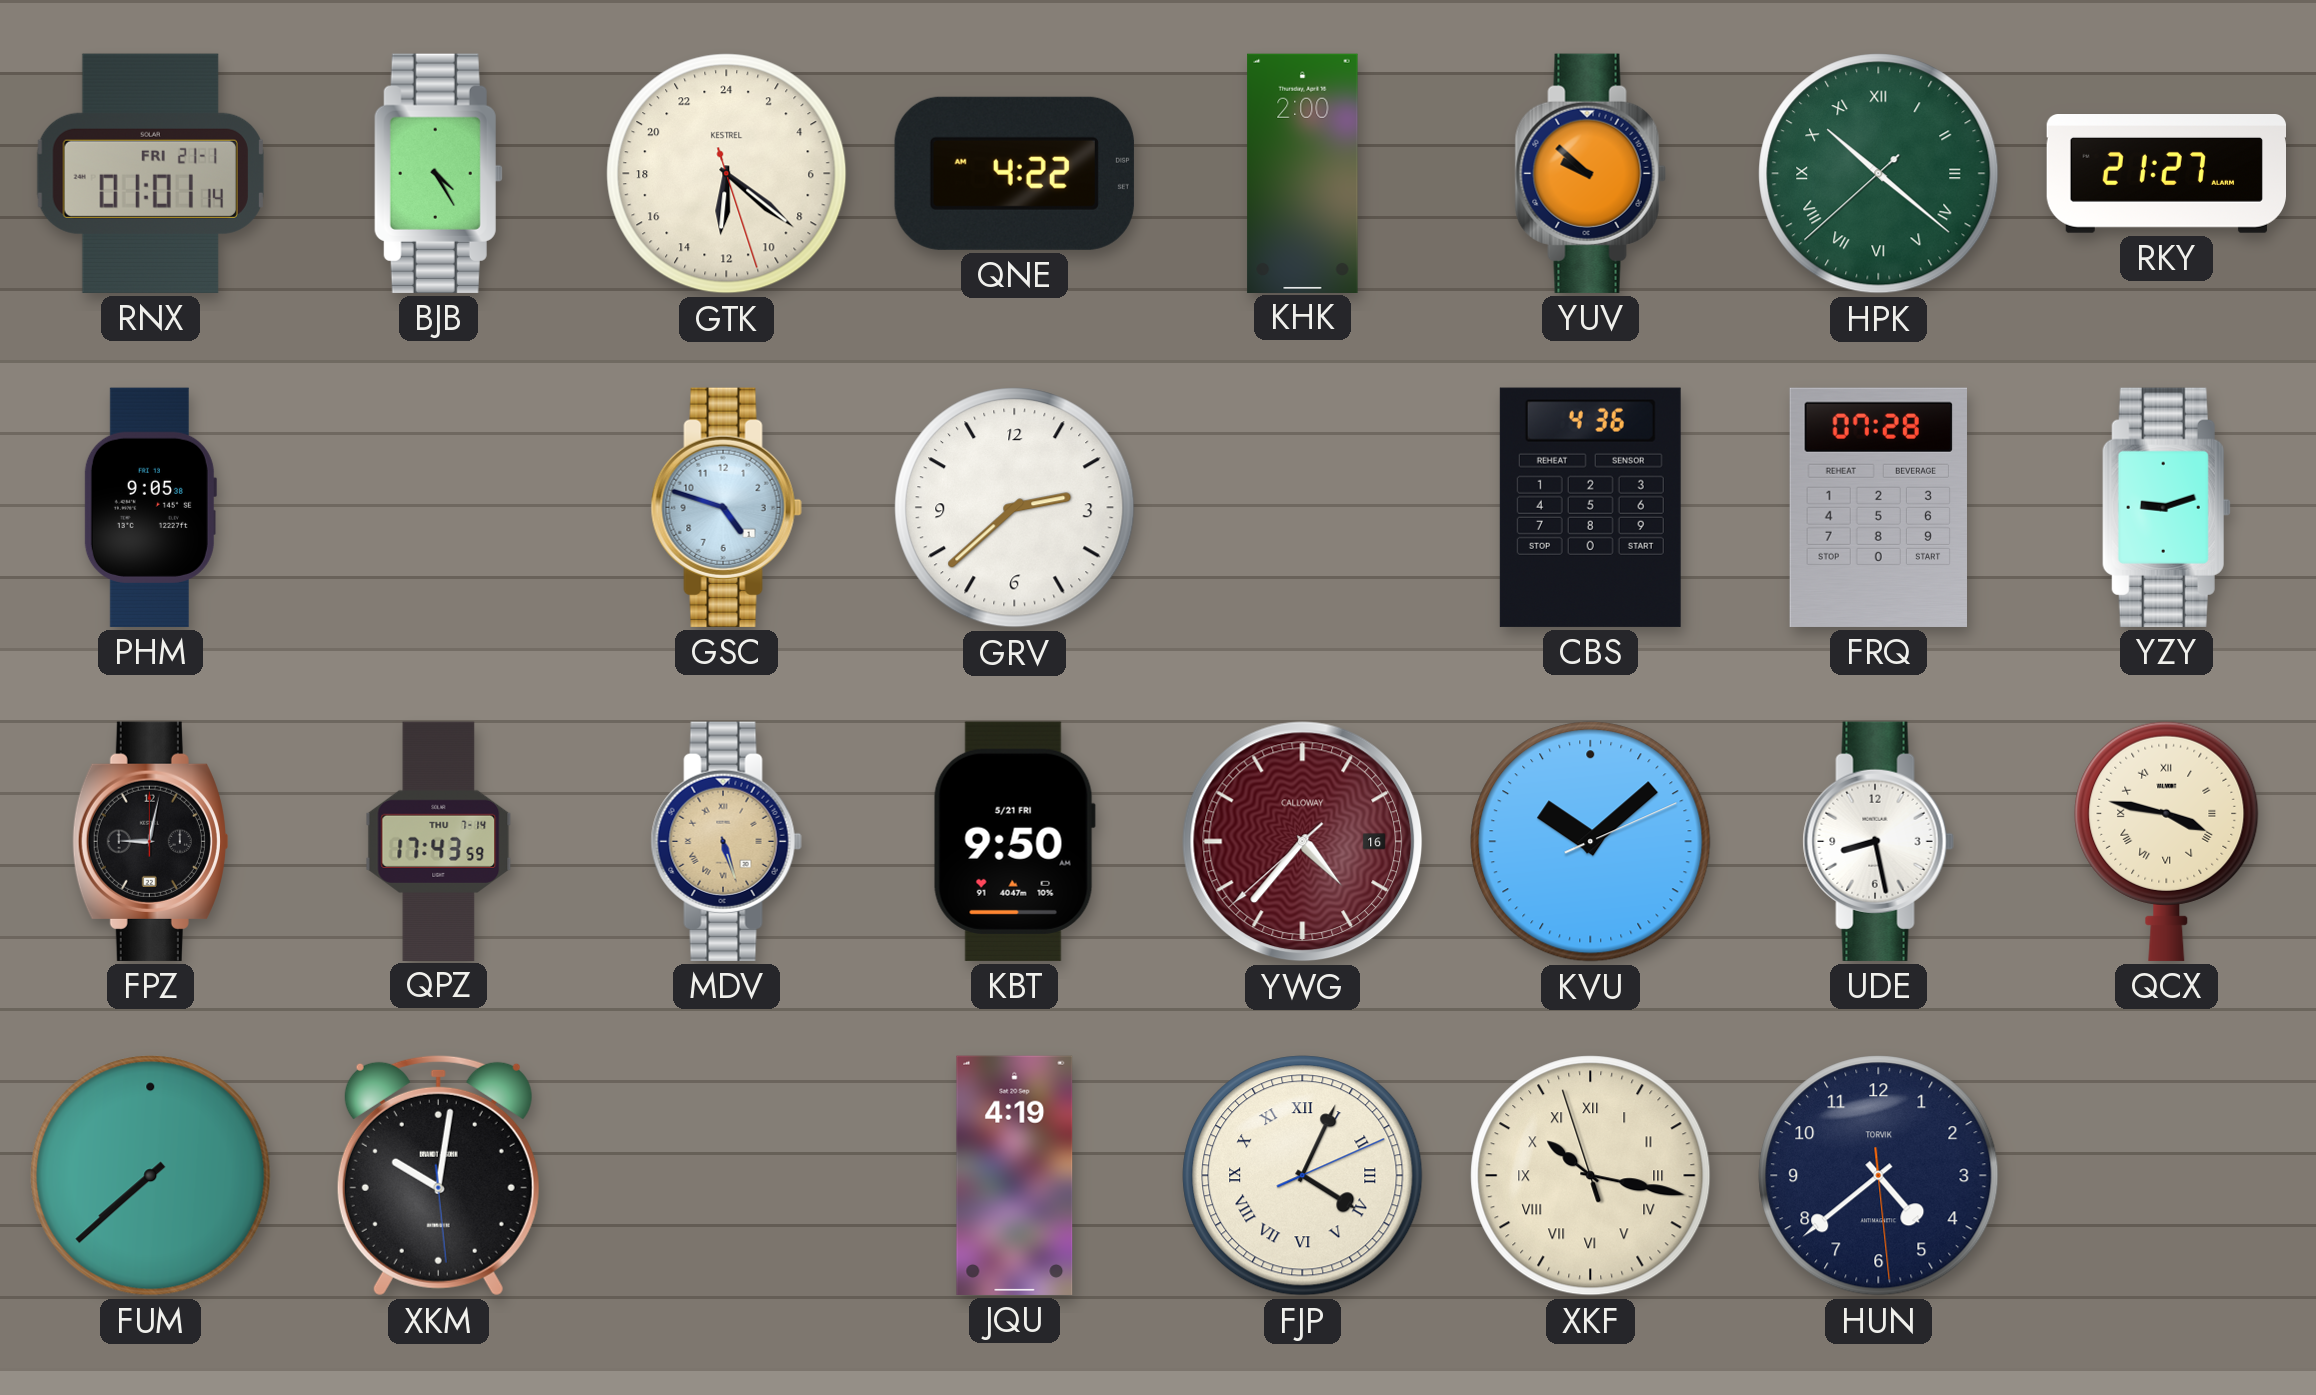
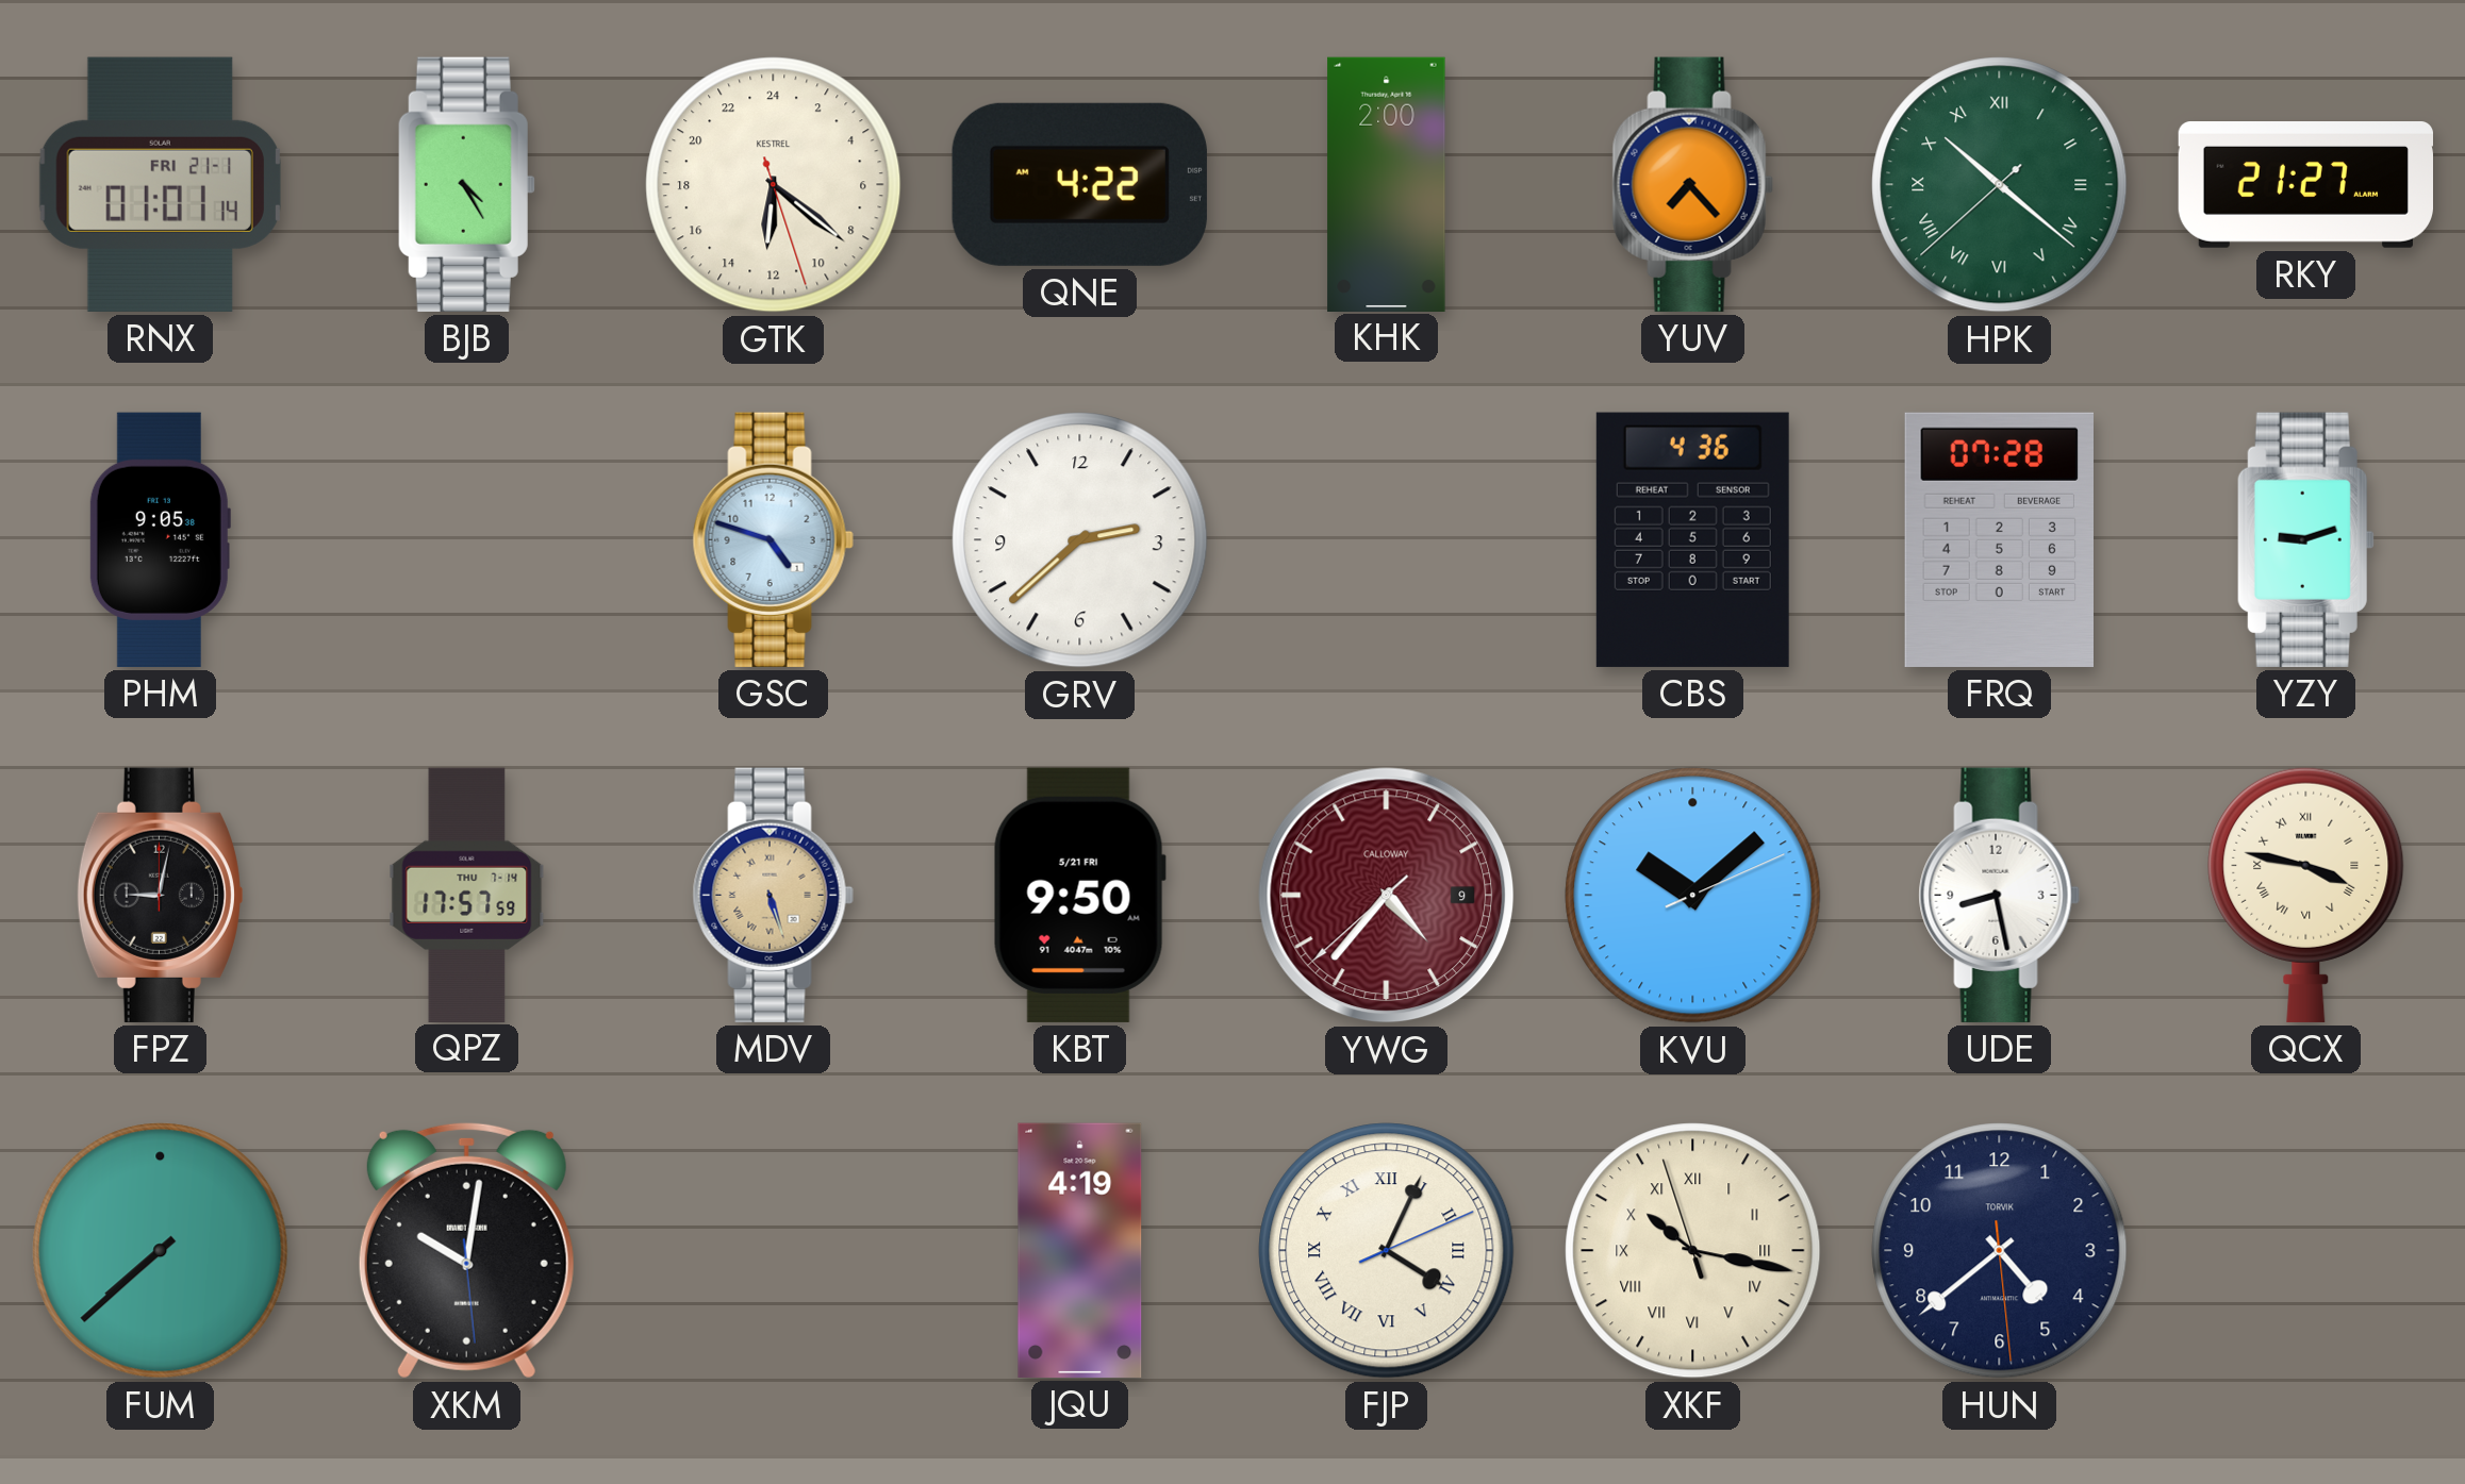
YUV: 9:52 -> 7:23
QPZ: 17:43 -> 17:57
YWG date: 16 -> 9
